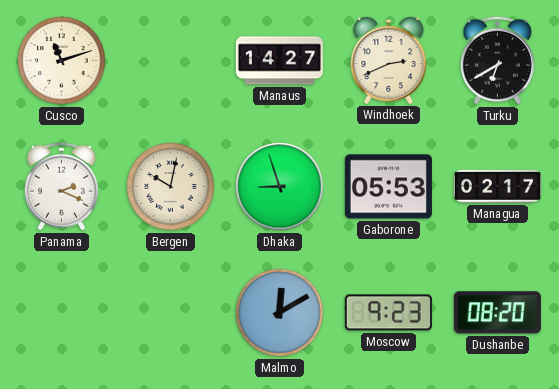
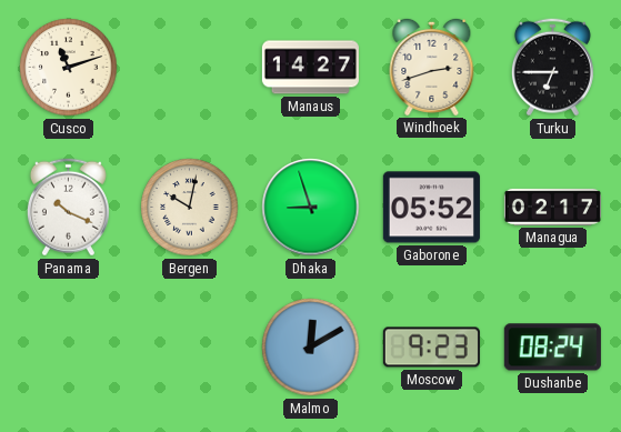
Windhoek: 2:41 -> 2:42
Turku: 6:40 -> 6:45
Panama: 2:19 -> 10:19
Gaborone: 05:53 -> 05:52
Dushanbe: 08:20 -> 08:24
